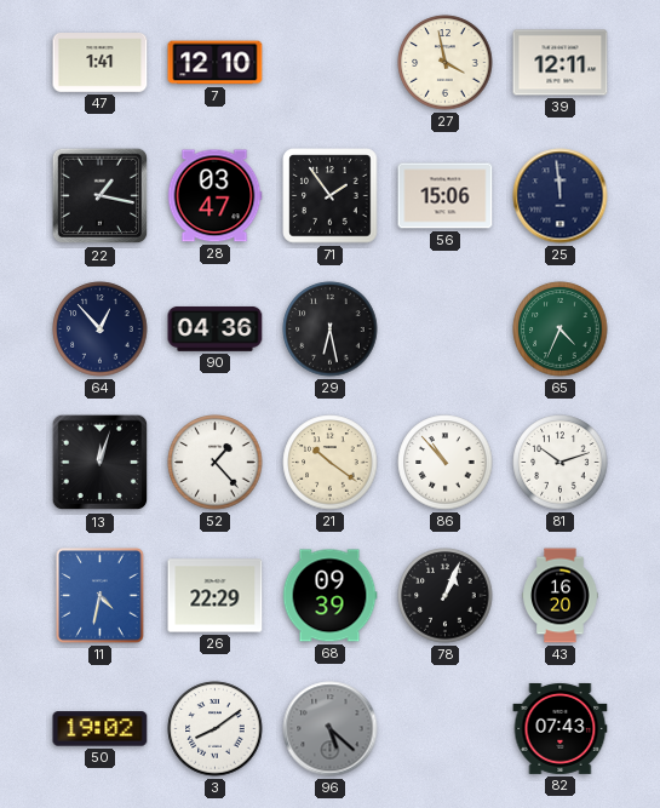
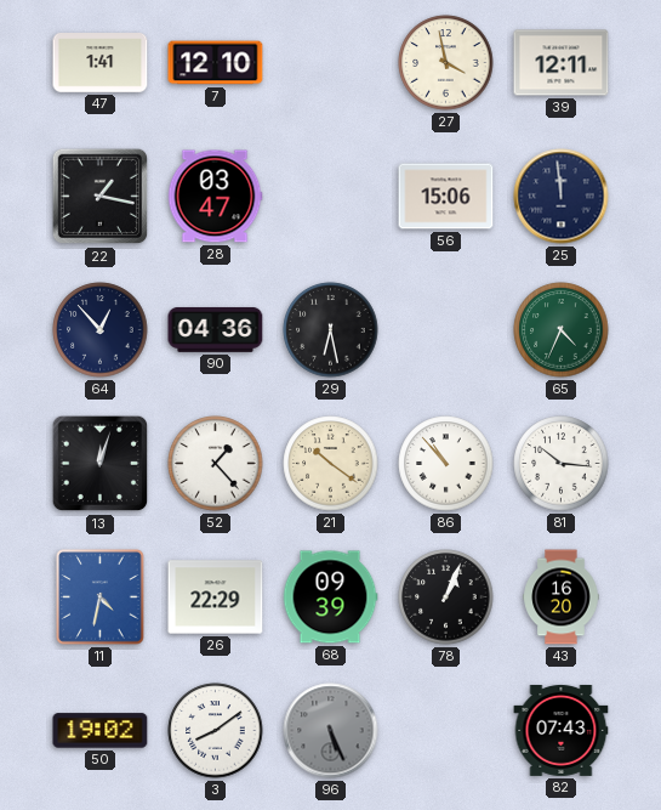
71: 1:54 -> none
81: 10:12 -> 10:16
96: 5:22 -> 5:26
